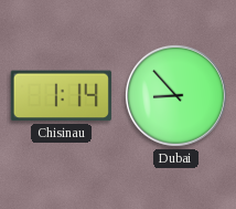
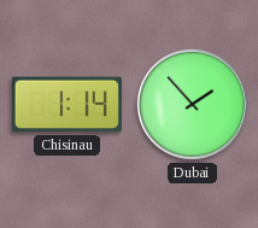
Dubai: 8:53 -> 1:53
